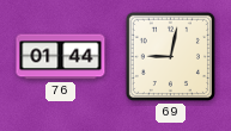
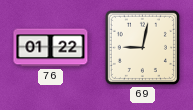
76: 01:44 -> 01:22
